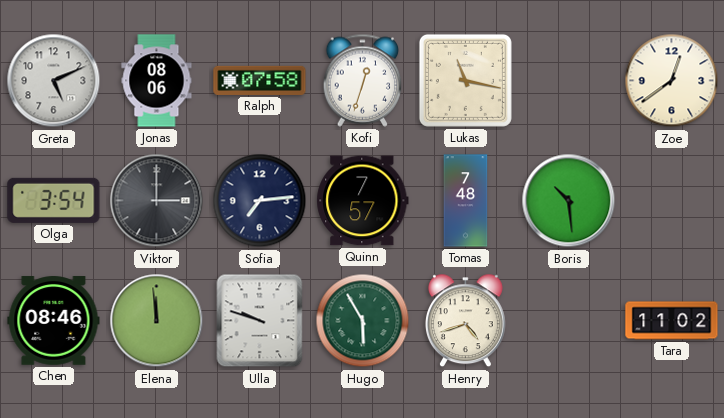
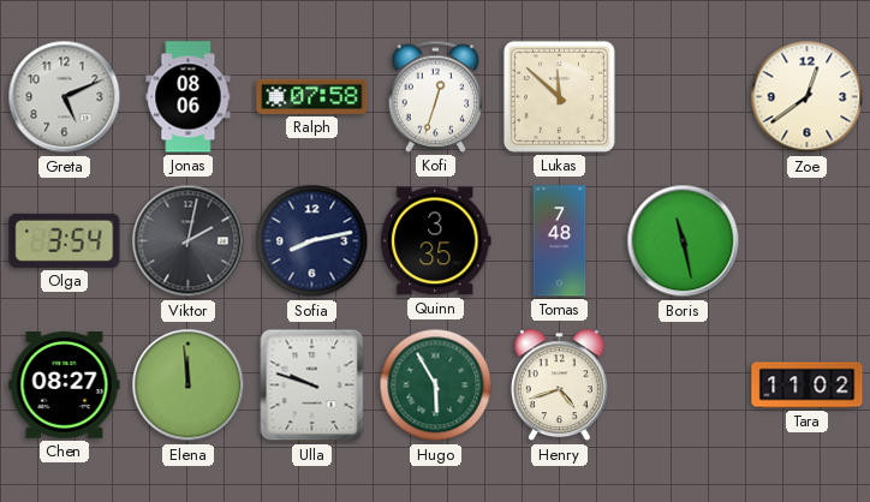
Lukas: 11:17 -> 11:52
Viktor: 3:00 -> 2:02
Sofia: 7:14 -> 8:13
Quinn: 7:57 -> 3:35
Boris: 10:29 -> 11:28
Chen: 08:46 -> 08:27
